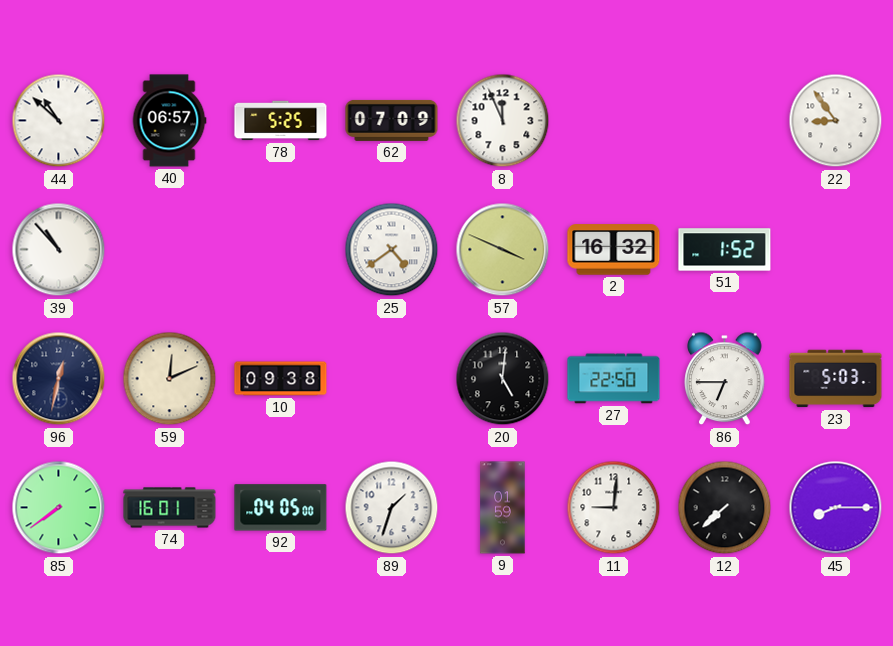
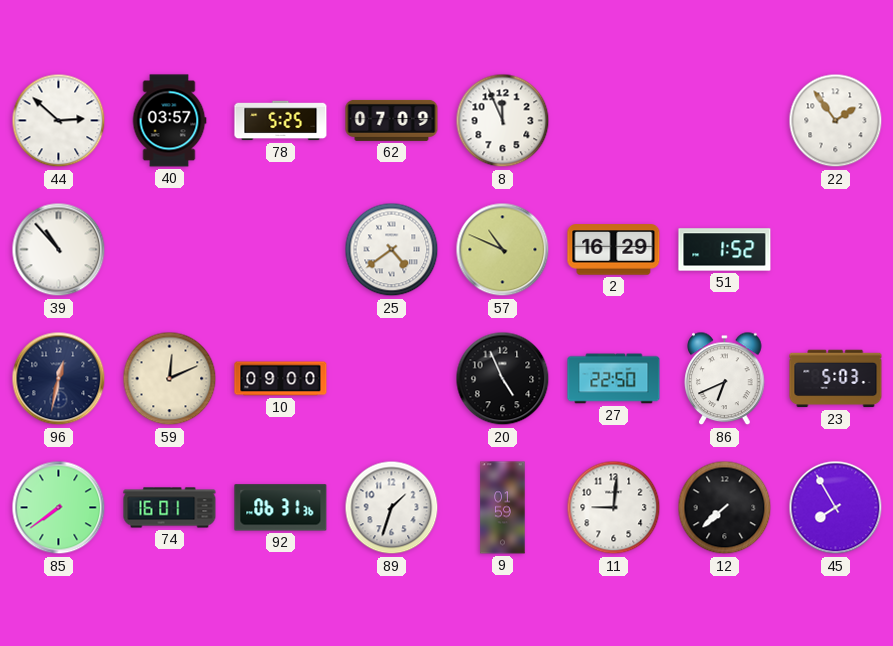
44: 10:52 -> 2:52
40: 06:57 -> 03:57
22: 8:54 -> 1:54
57: 3:49 -> 10:49
2: 16:32 -> 16:29
10: 09:38 -> 09:00
20: 5:01 -> 4:56
86: 6:45 -> 6:41
92: 04:05 -> 06:31
45: 8:15 -> 7:55
